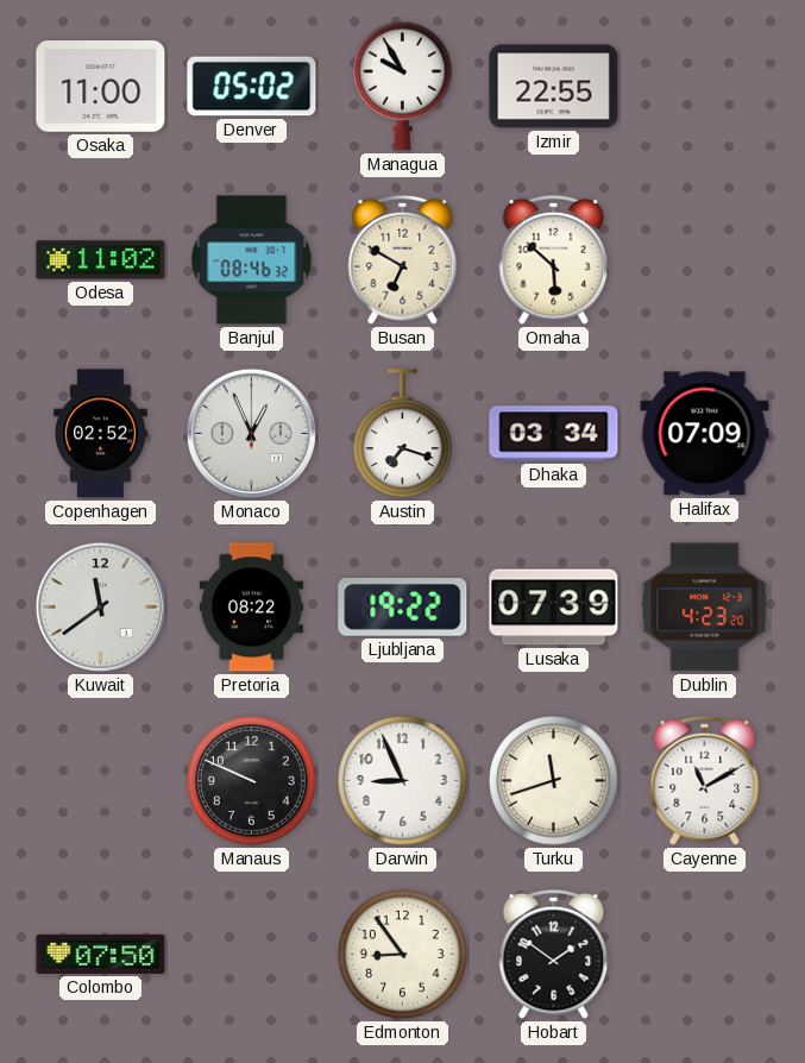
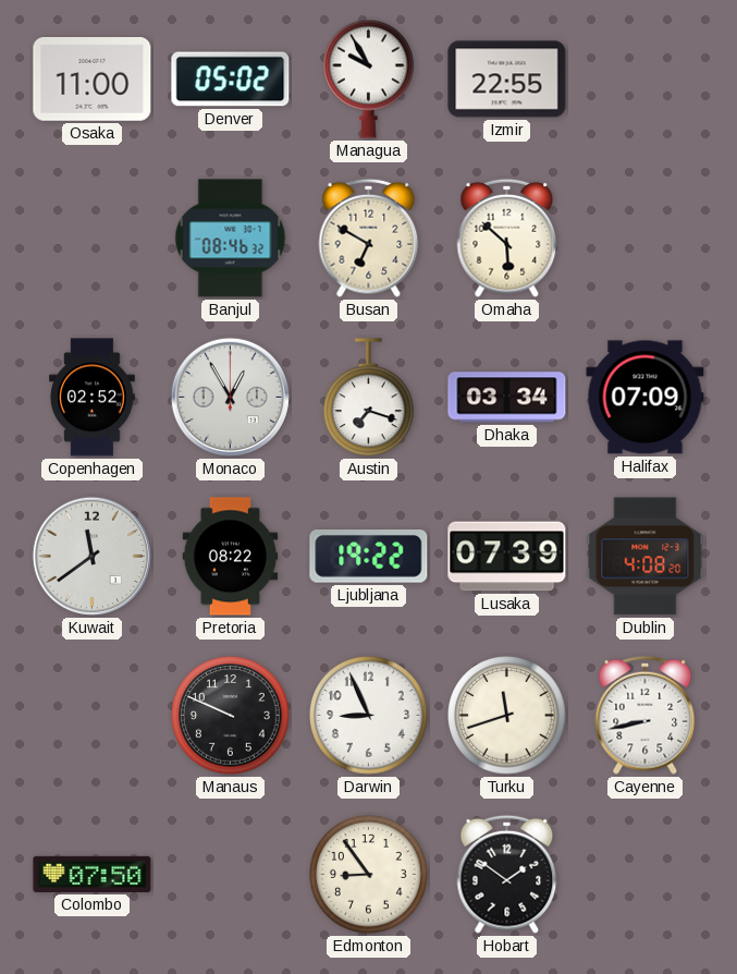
Odesa: 11:02 -> none
Monaco: 12:56 -> 12:55
Dublin: 4:23 -> 4:08
Cayenne: 11:10 -> 8:43
